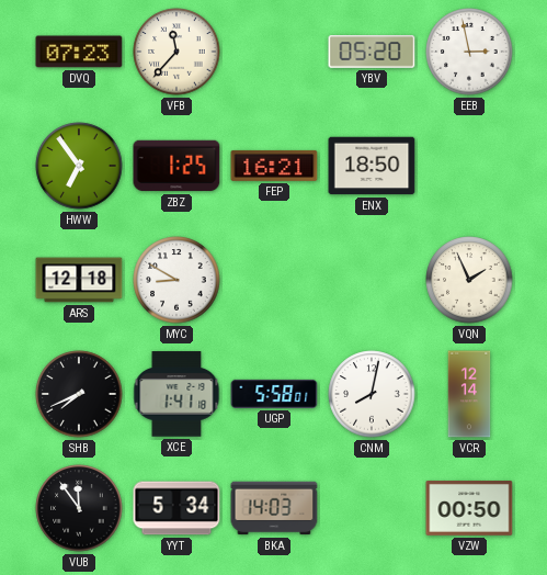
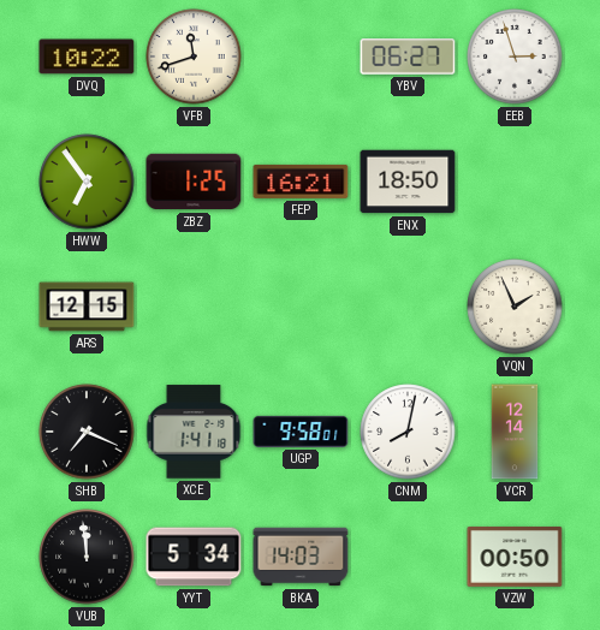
DVQ: 07:23 -> 10:22
VFB: 11:37 -> 11:42
YBV: 05:20 -> 06:27
EEB: 2:58 -> 2:57
ARS: 12:18 -> 12:15
MYC: 8:50 -> none
SHB: 7:41 -> 7:19
UGP: 5:58 -> 9:58
VUB: 11:54 -> 11:59
